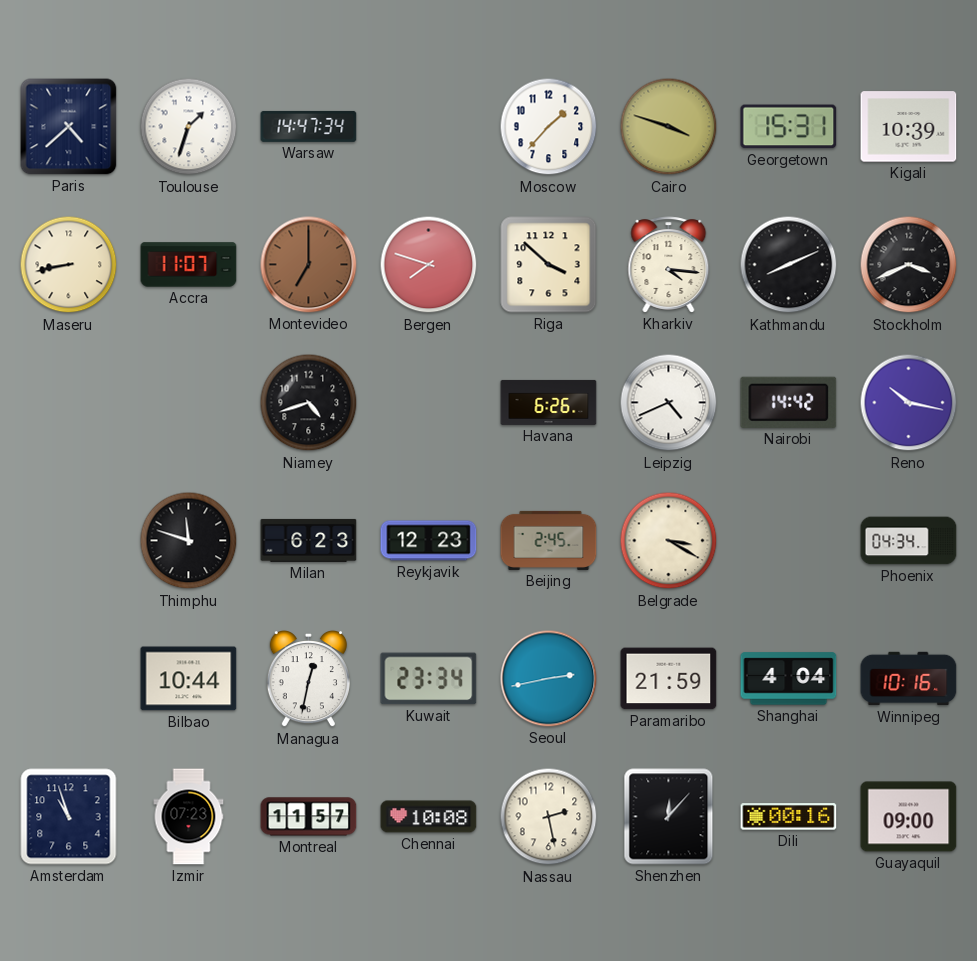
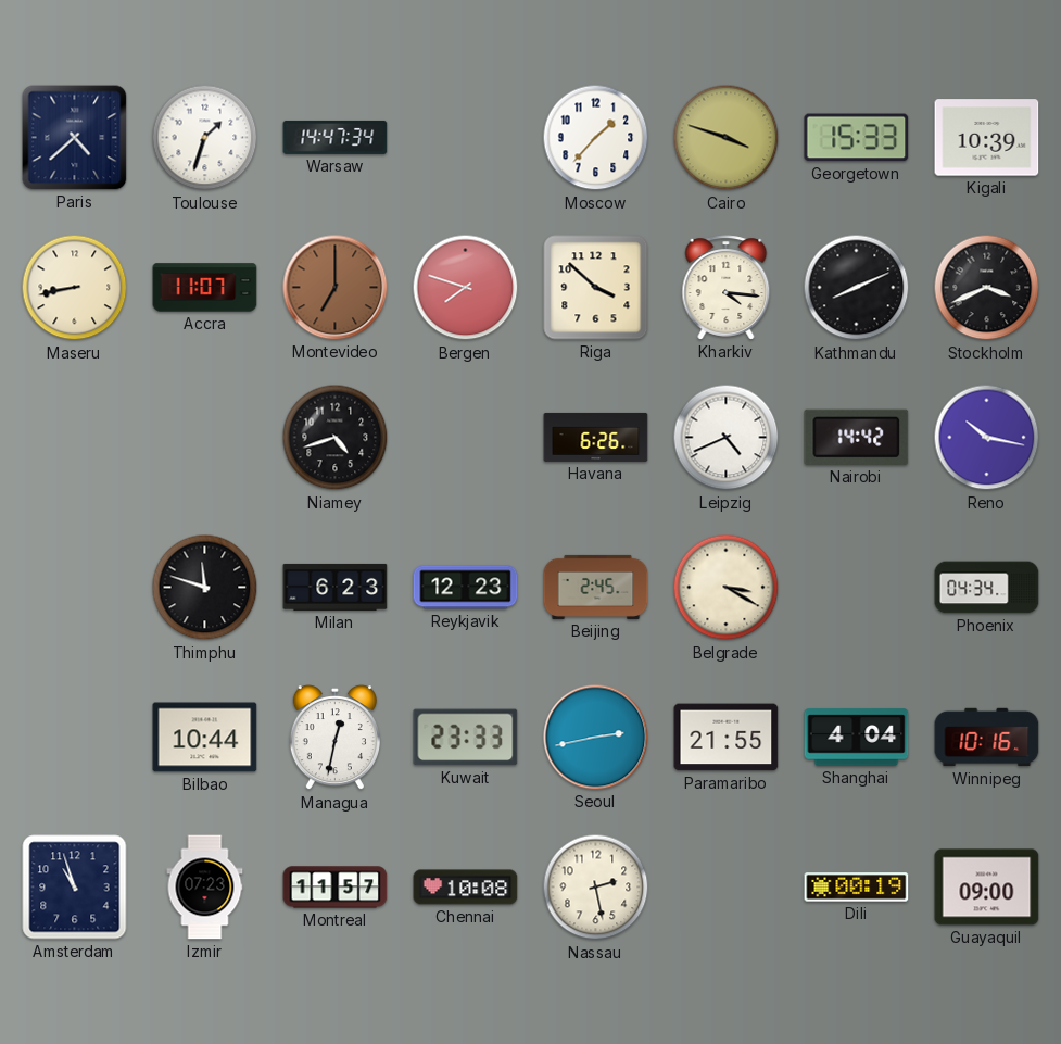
Georgetown: 15:31 -> 15:33
Kuwait: 23:34 -> 23:33
Paramaribo: 21:59 -> 21:55
Shenzhen: 12:07 -> none
Dili: 00:16 -> 00:19
